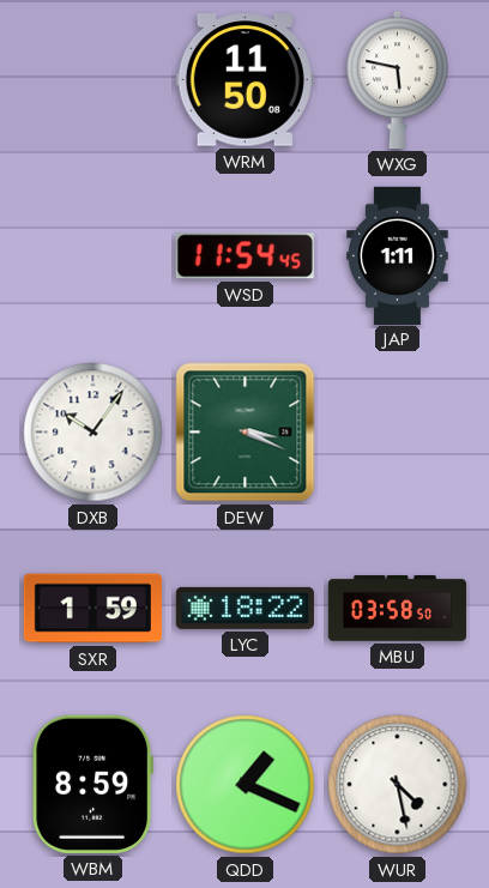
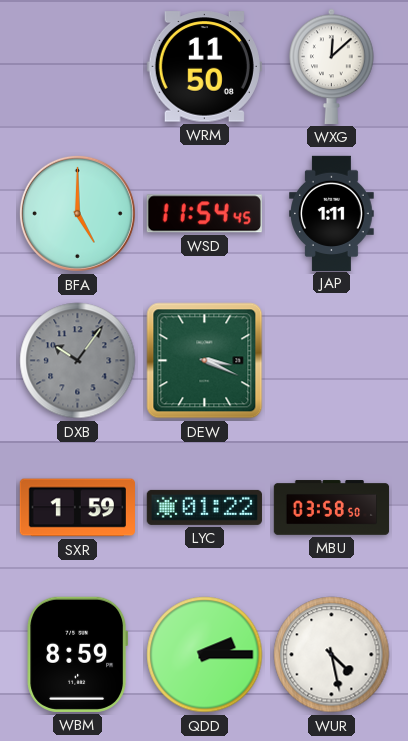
WXG: 5:47 -> 12:08
BFA: none -> 5:00
DXB dial: white -> grey
LYC: 18:22 -> 01:22
QDD: 1:19 -> 2:15
